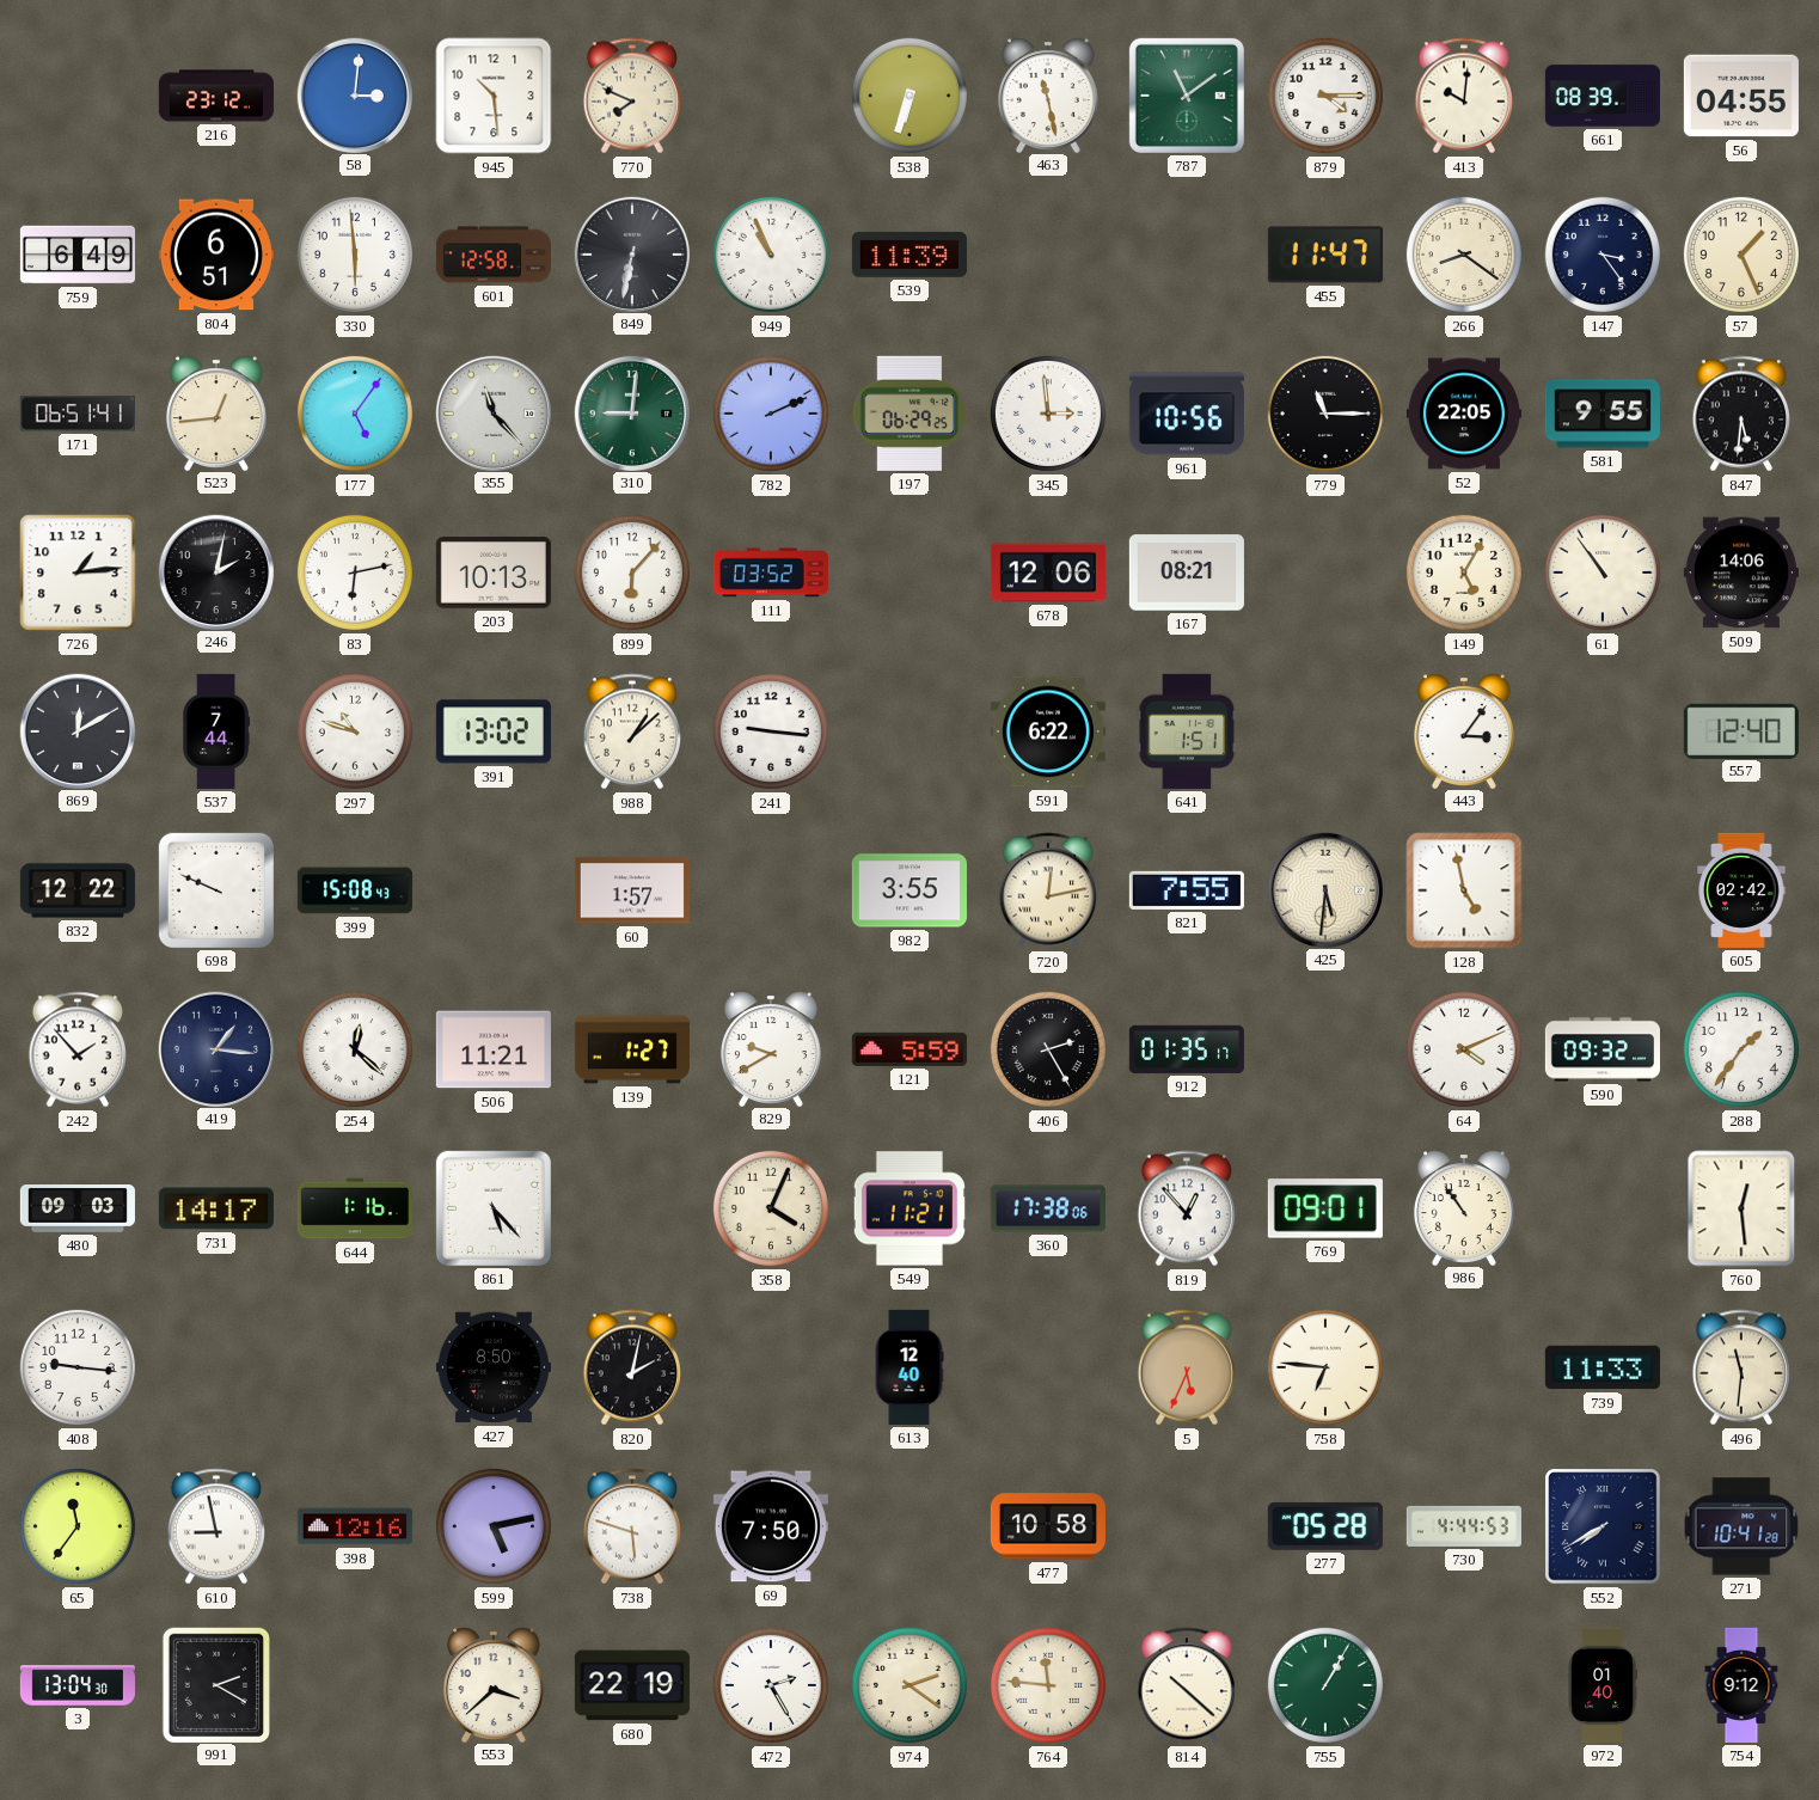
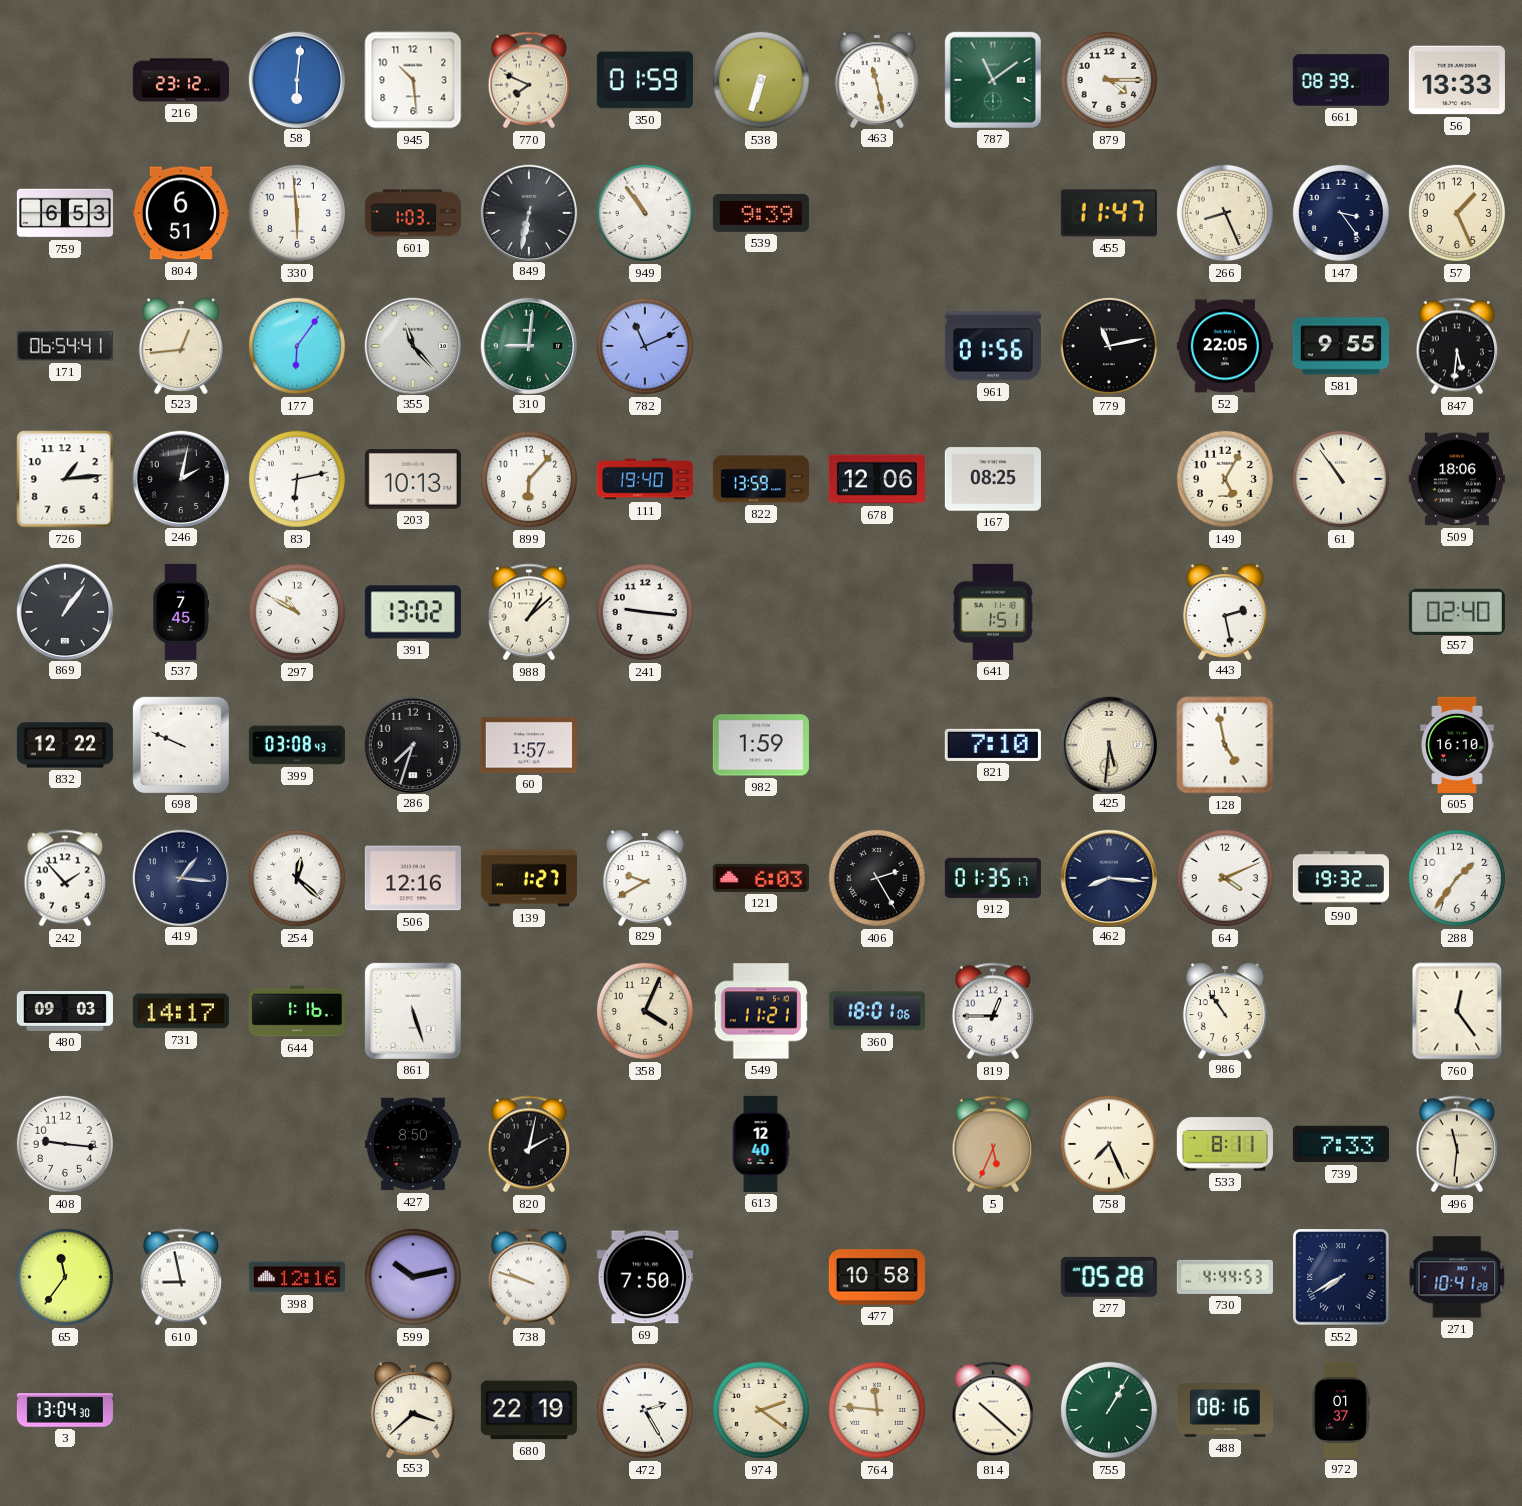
58: 3:01 -> 6:01
350: none -> 01:59
413: 10:01 -> none
56: 04:55 -> 13:33
759: 6:49 -> 6:53
601: 12:58 -> 1:03
949: 10:56 -> 10:54
539: 11:39 -> 9:39
266: 8:21 -> 8:26
171: 06:51 -> 06:54
177: 5:06 -> 6:06
782: 2:11 -> 11:11
197: 06:29 -> none
345: 2:59 -> none
961: 10:56 -> 01:56
779: 11:15 -> 11:13
111: 03:52 -> 19:40
822: none -> 13:59
167: 08:21 -> 08:25
509: 14:06 -> 18:06
869: 12:10 -> 1:06
537: 7:44 -> 7:45
297: 10:48 -> 10:50
591: 6:22 -> none
443: 3:06 -> 2:28
557: 12:40 -> 02:40
399: 15:08 -> 03:08
286: none -> 7:33
982: 3:55 -> 1:59
720: 12:13 -> none
821: 7:55 -> 7:10
605: 02:42 -> 16:10
506: 11:21 -> 12:16
121: 5:59 -> 6:03
462: none -> 8:16
590: 09:32 -> 19:32
861: 5:23 -> 5:27
360: 17:38 -> 18:01
819: 12:53 -> 12:45
769: 09:01 -> none
760: 12:29 -> 12:24
758: 6:46 -> 7:26
533: none -> 8:11
739: 11:33 -> 7:33
599: 5:13 -> 10:13
738: 5:48 -> 9:48
991: 2:20 -> none
488: none -> 08:16
972: 01:40 -> 01:37
754: 9:12 -> none
